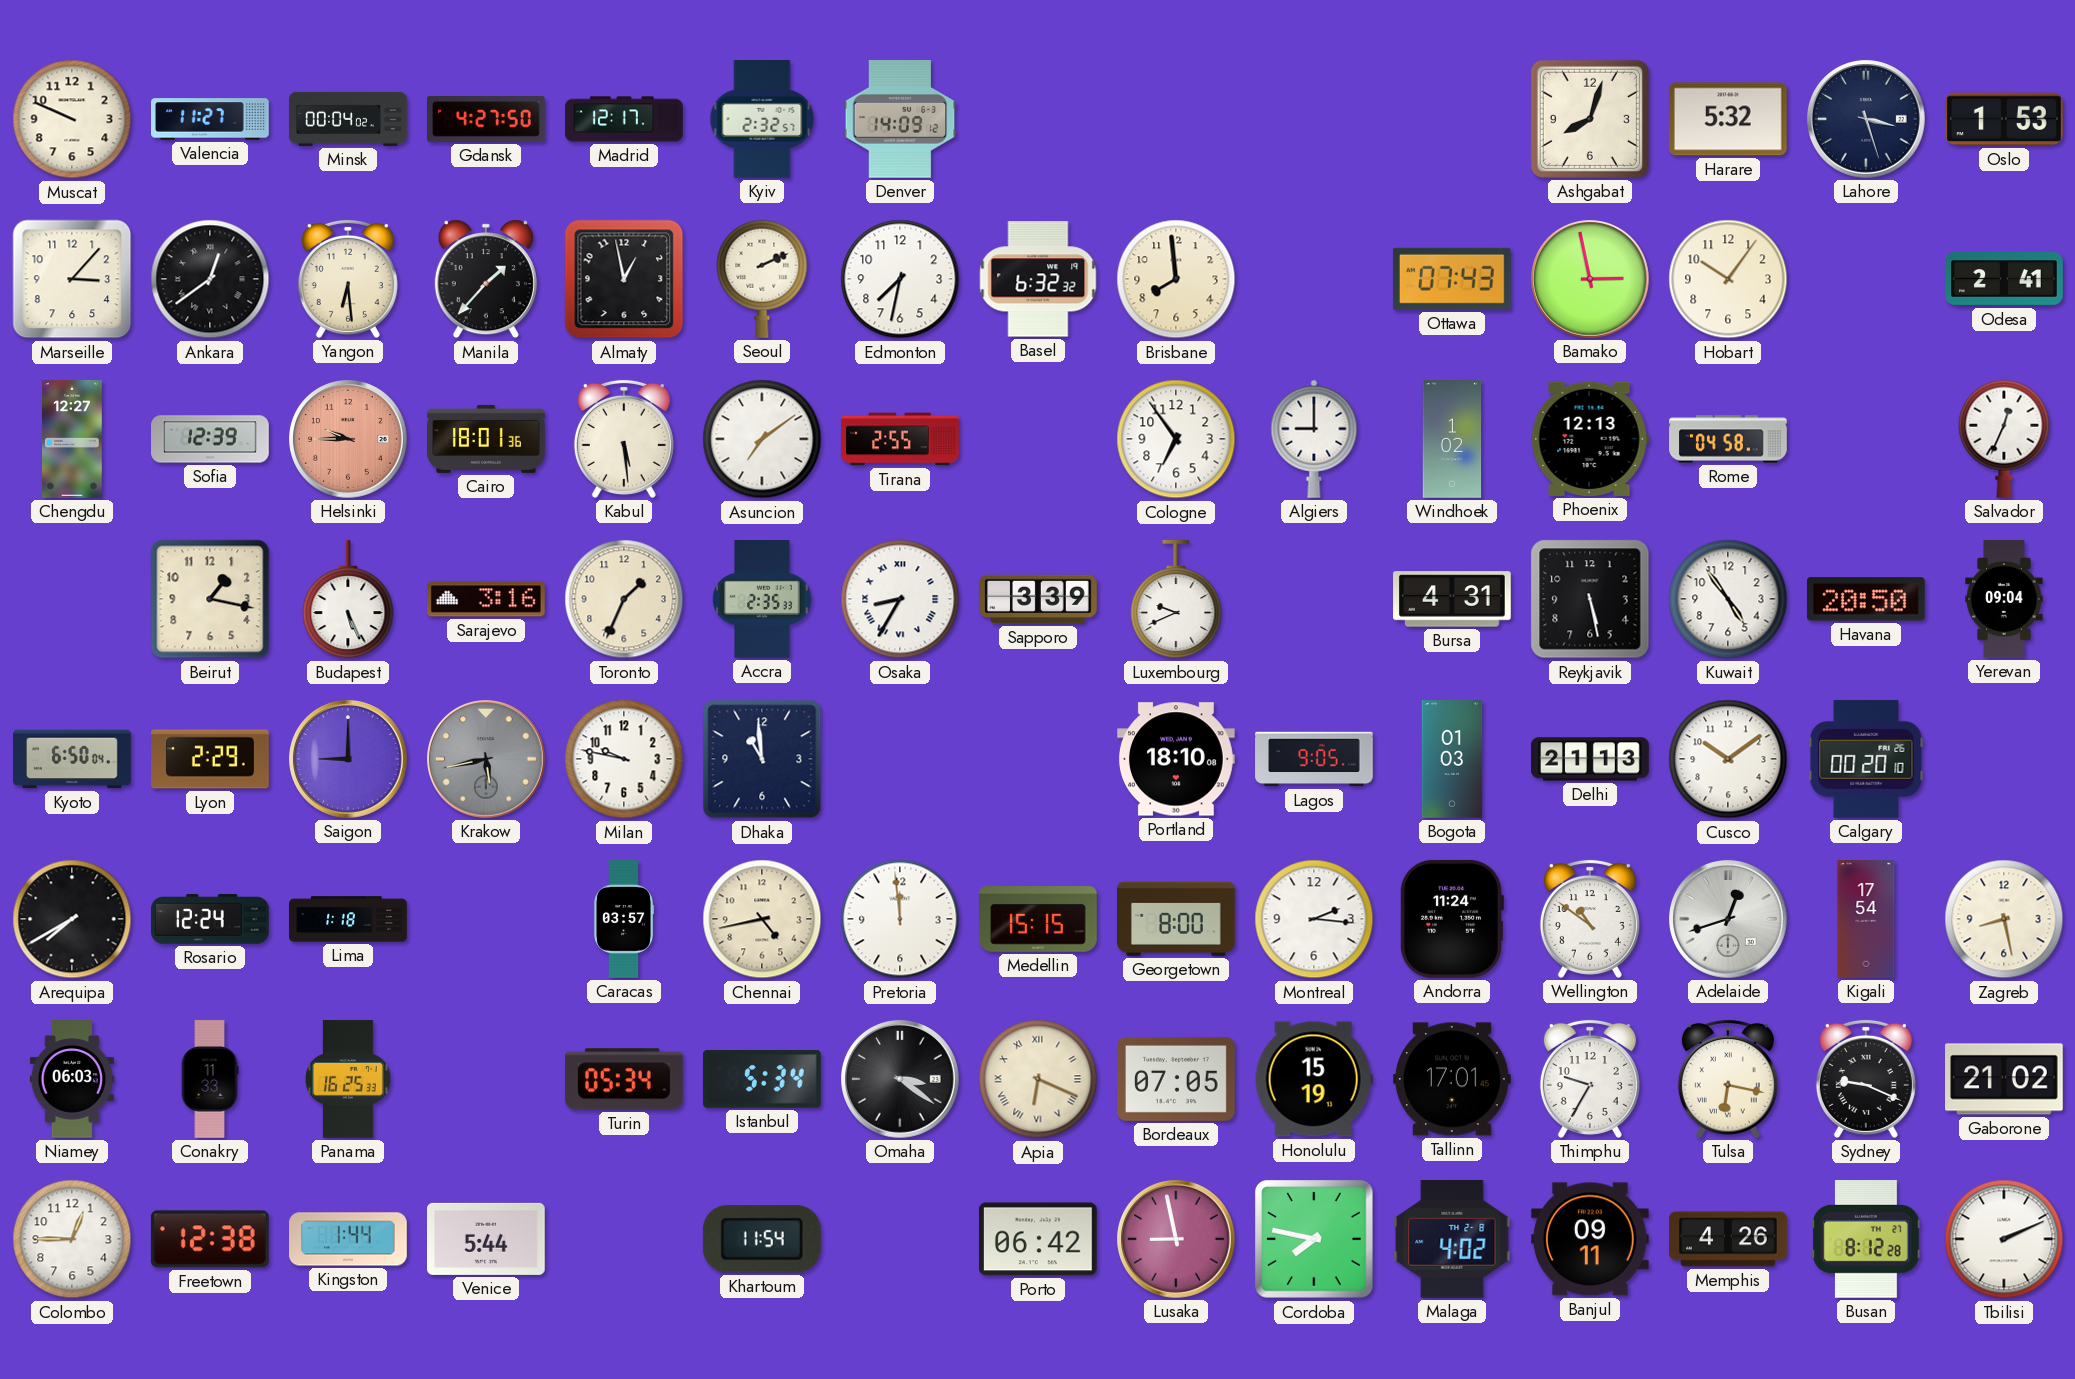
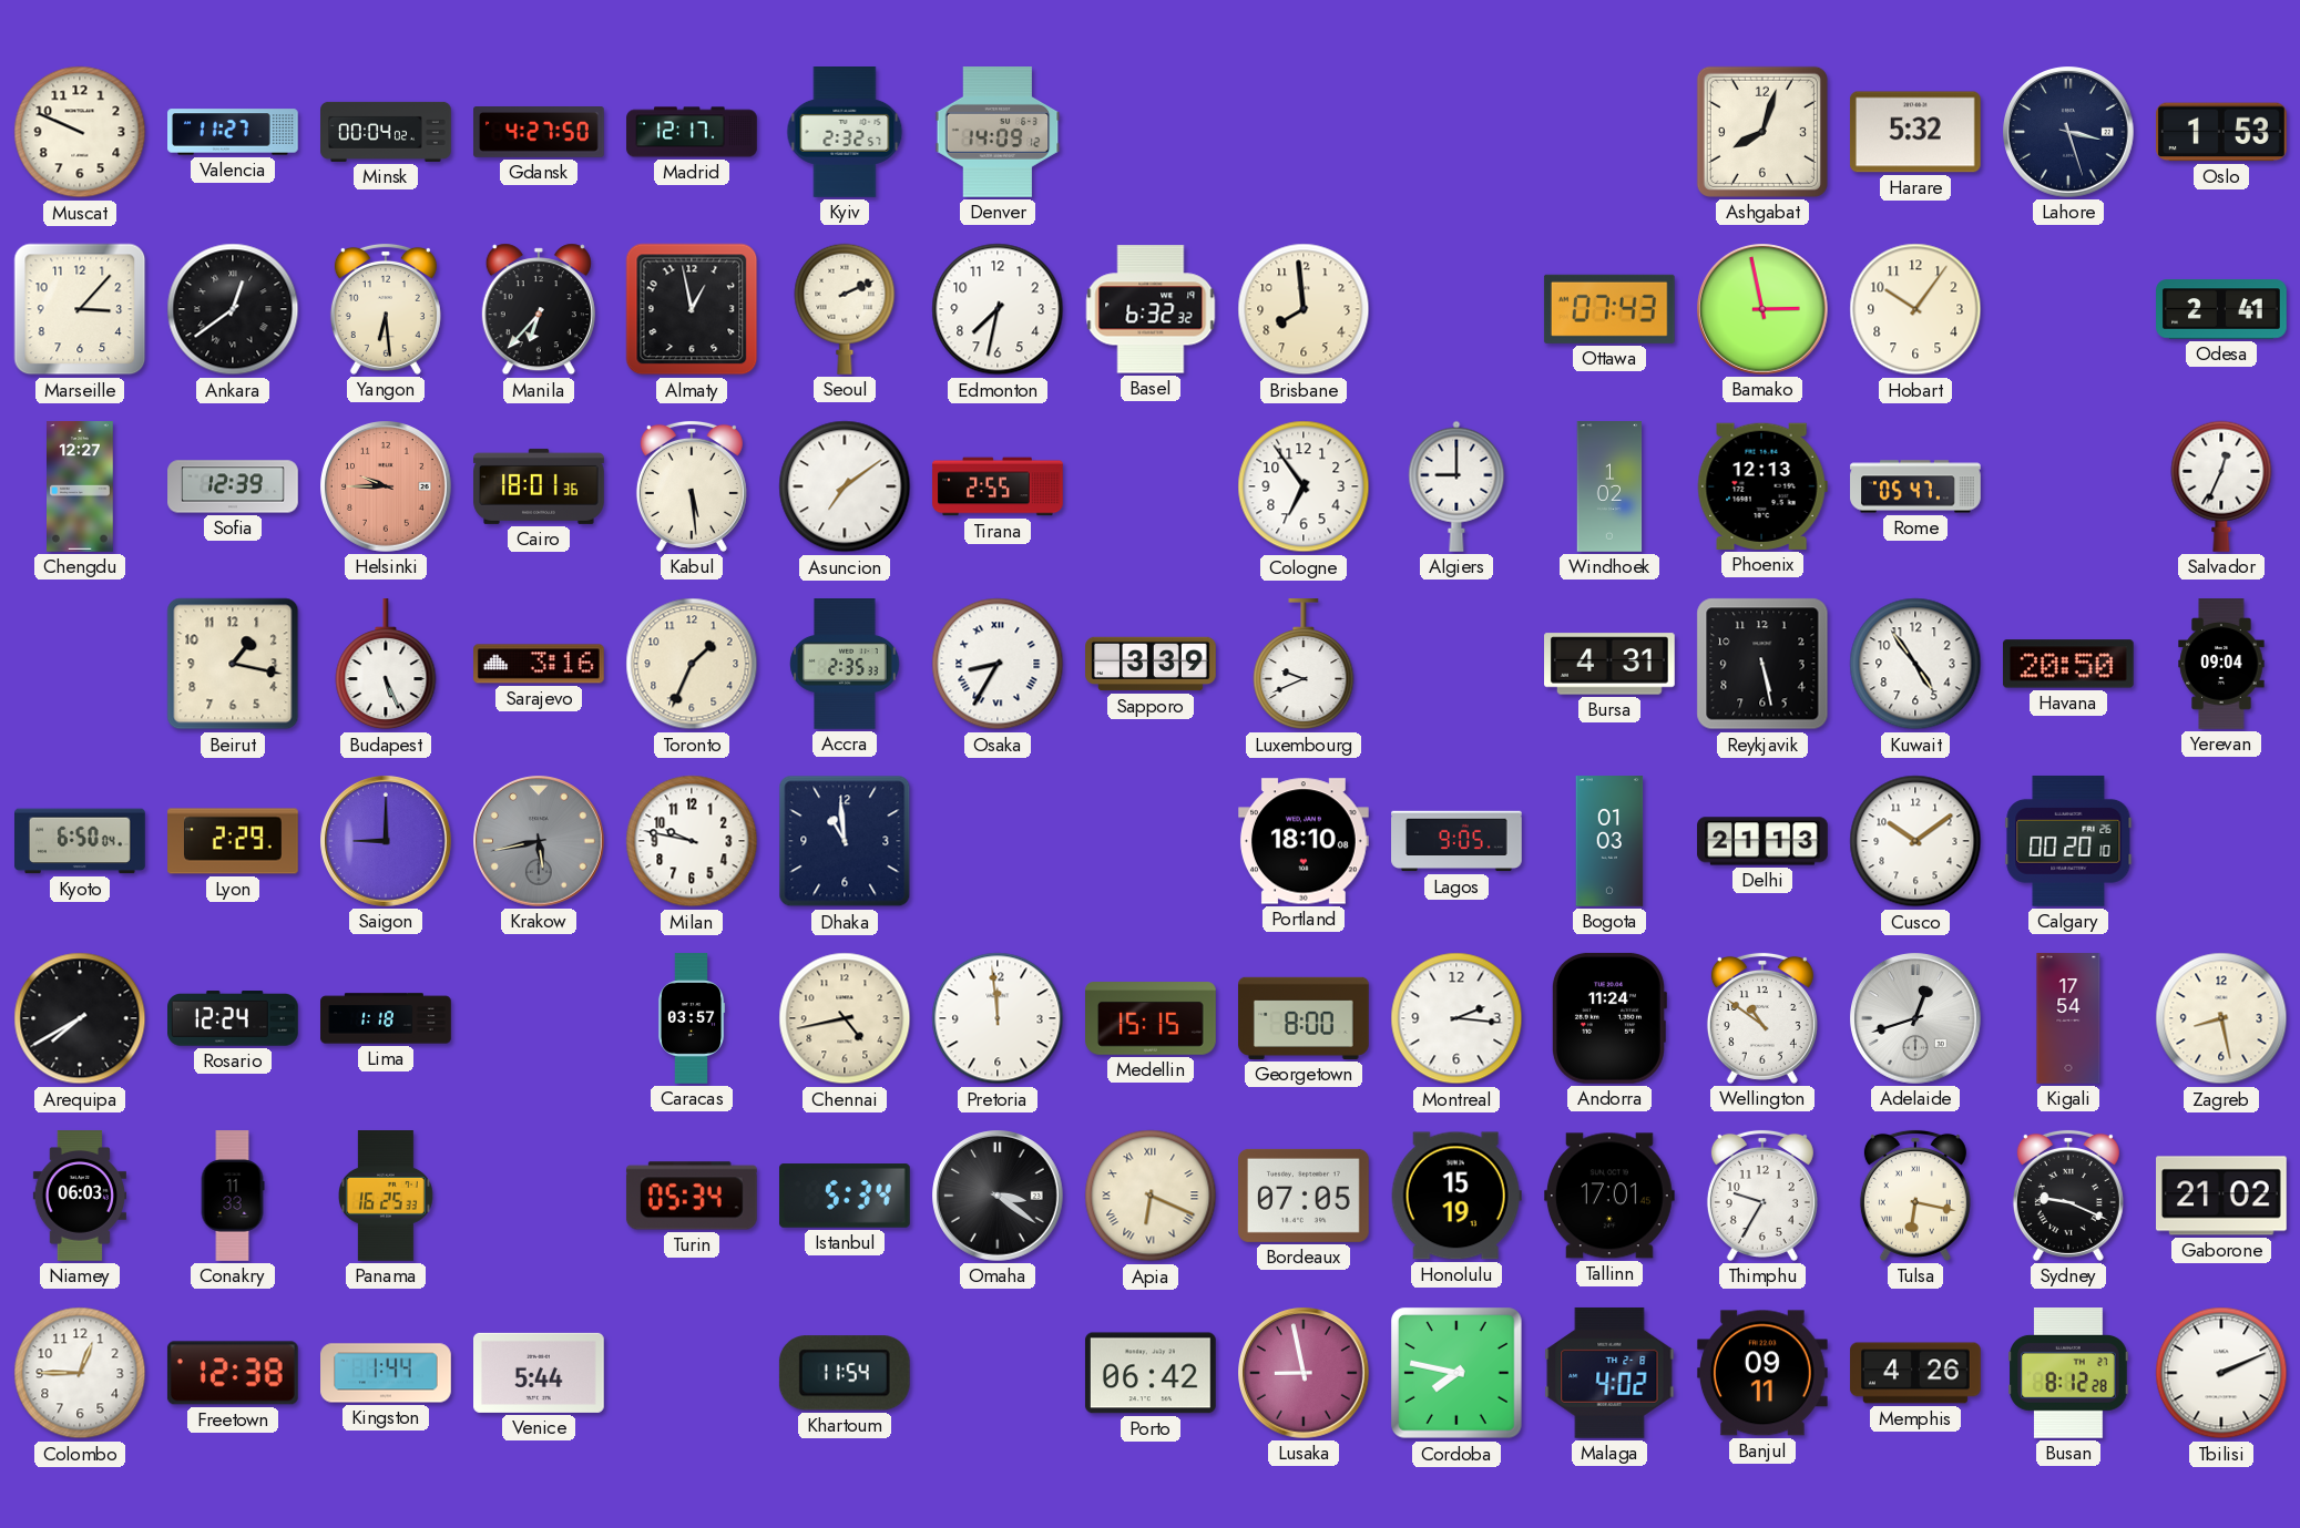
Manila: 1:37 -> 6:37
Rome: 04:58 -> 05:47
